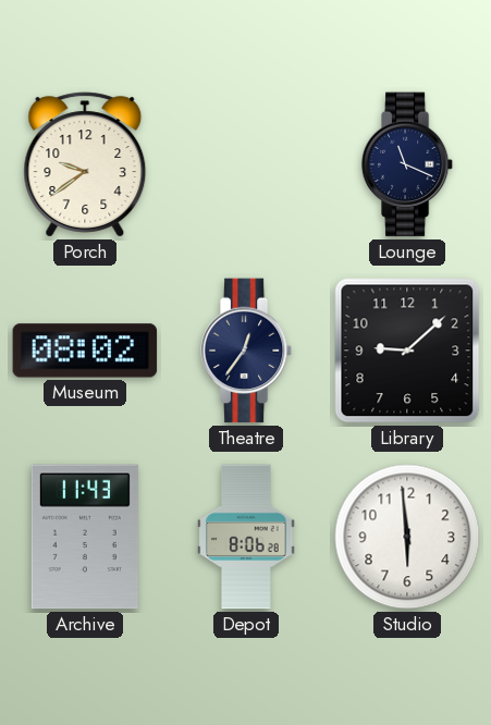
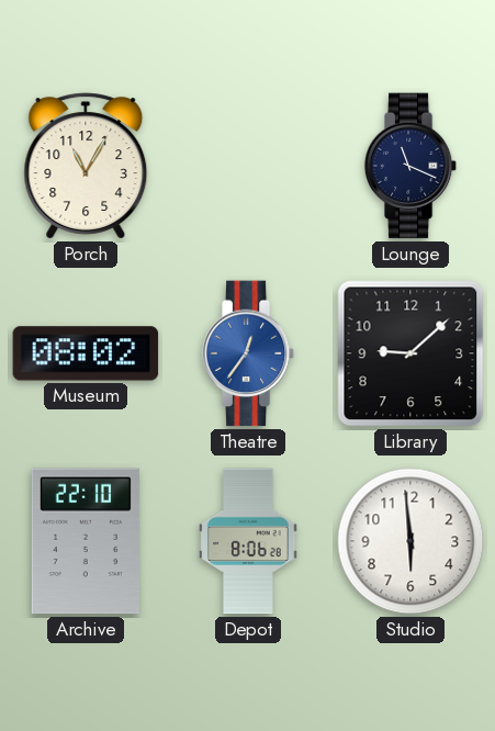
Porch: 9:39 -> 11:05
Theatre dial: navy -> blue
Archive: 11:43 -> 22:10
